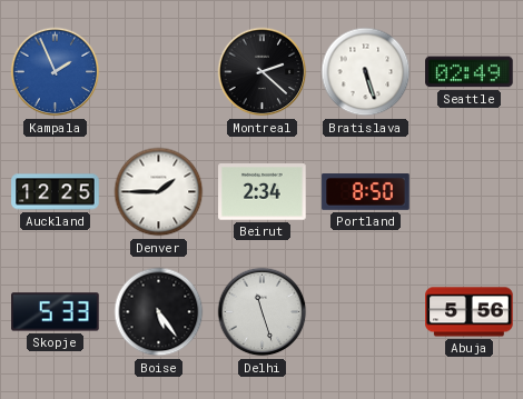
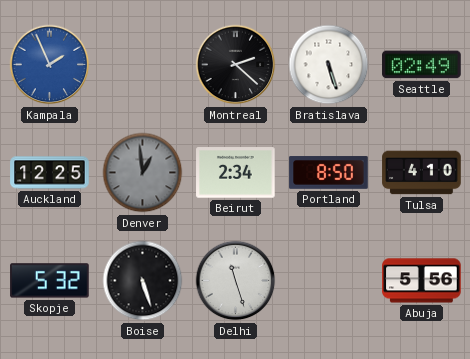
Denver: 1:45 -> 12:59
Denver dial: white -> grey
Tulsa: none -> 4:10
Skopje: 5:33 -> 5:32
Boise: 5:24 -> 5:27
